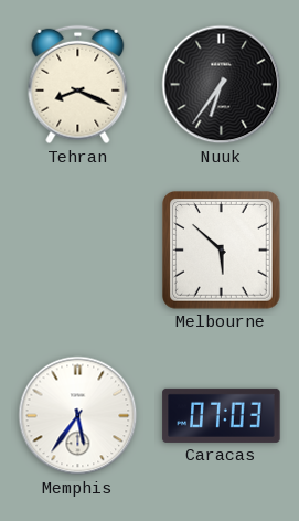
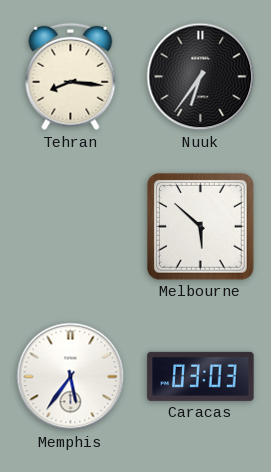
Tehran: 8:19 -> 8:16
Caracas: 07:03 -> 03:03
